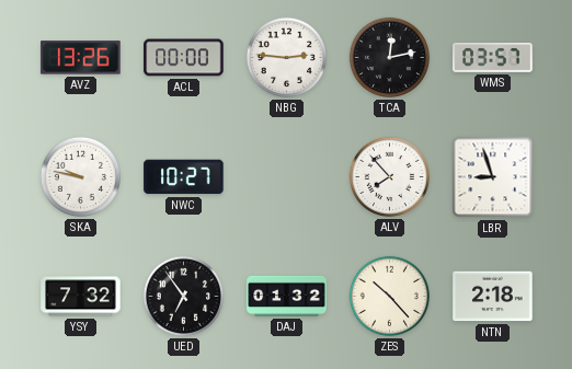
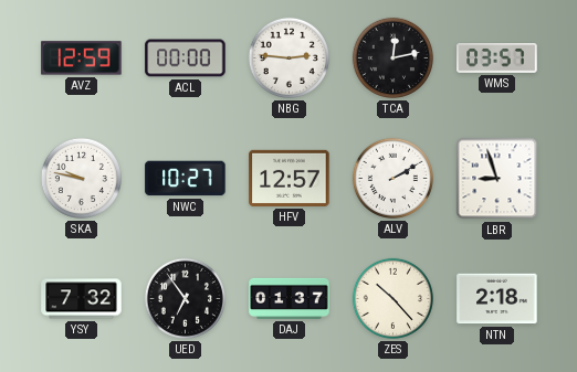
AVZ: 13:26 -> 12:59
HFV: none -> 12:57
ALV: 7:53 -> 2:10
DAJ: 01:32 -> 01:37
